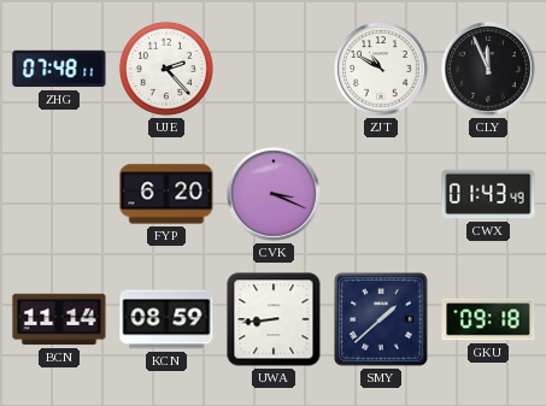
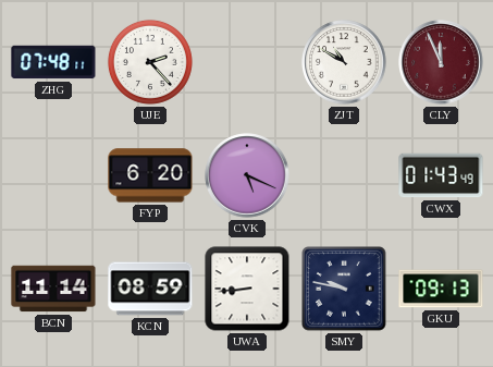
CLY dial: black -> burgundy
CVK: 3:19 -> 5:19
SMY: 1:38 -> 9:47
GKU: 09:18 -> 09:13
